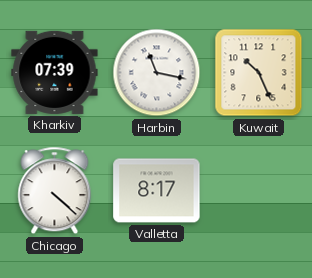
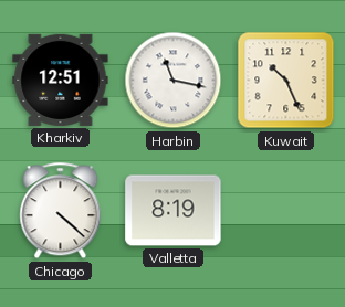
Kharkiv: 07:39 -> 12:51
Valletta: 8:17 -> 8:19
